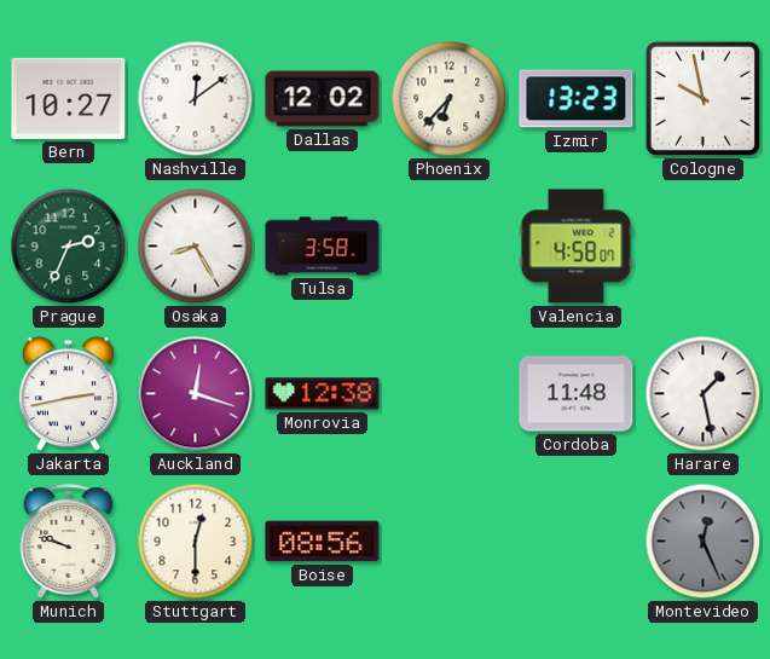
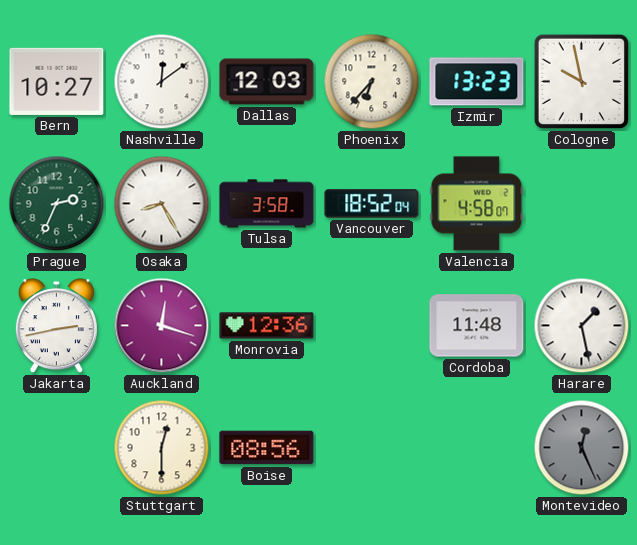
Dallas: 12:02 -> 12:03
Vancouver: none -> 18:52
Monrovia: 12:38 -> 12:36
Munich: 9:48 -> none
